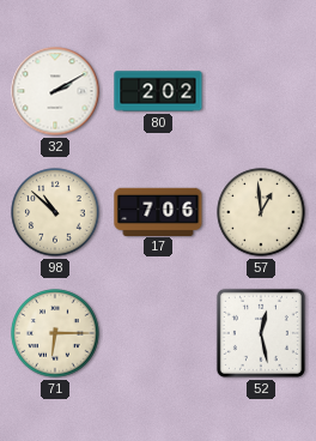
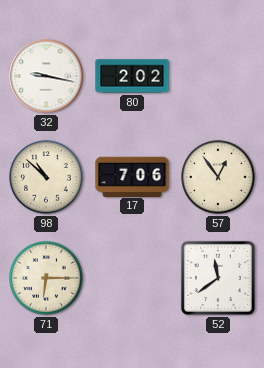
32: 2:10 -> 9:17
57: 12:59 -> 12:54
52: 12:28 -> 11:39
